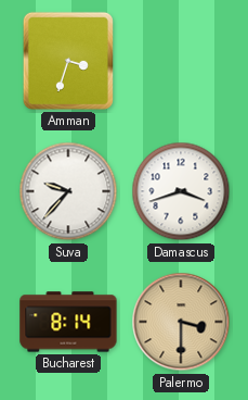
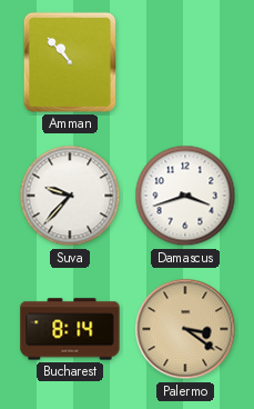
Amman: 3:33 -> 10:53
Palermo: 3:30 -> 3:21
